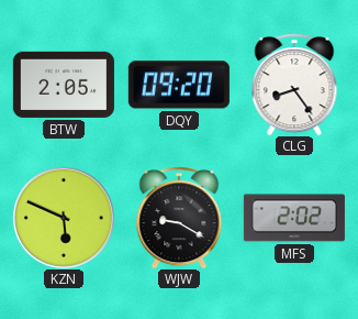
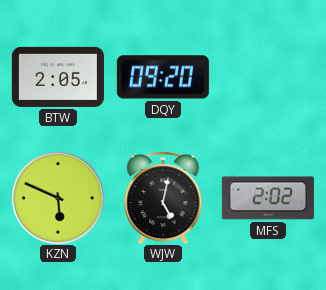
CLG: 8:24 -> none
WJW: 9:20 -> 5:02
